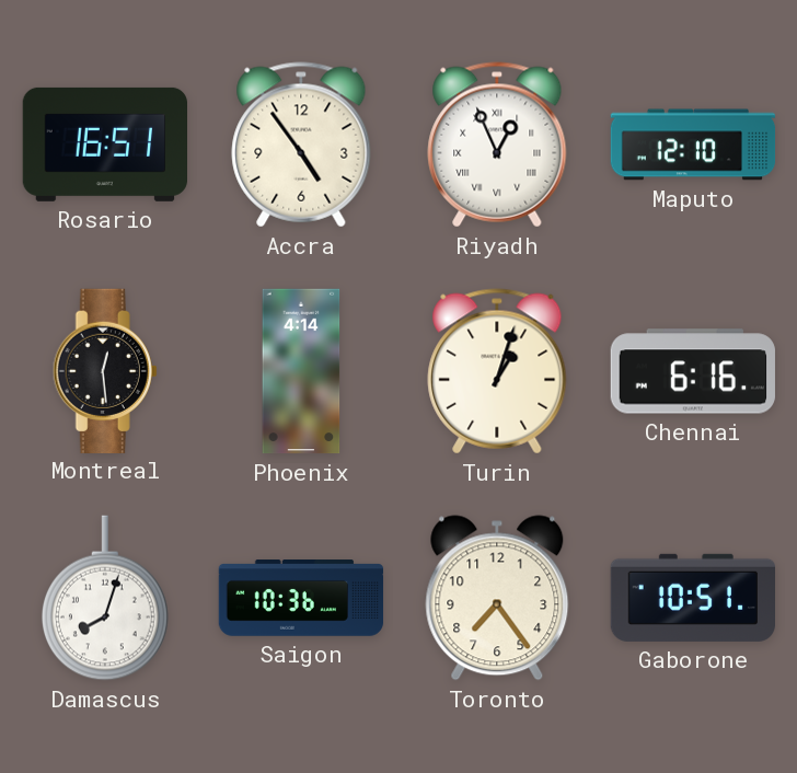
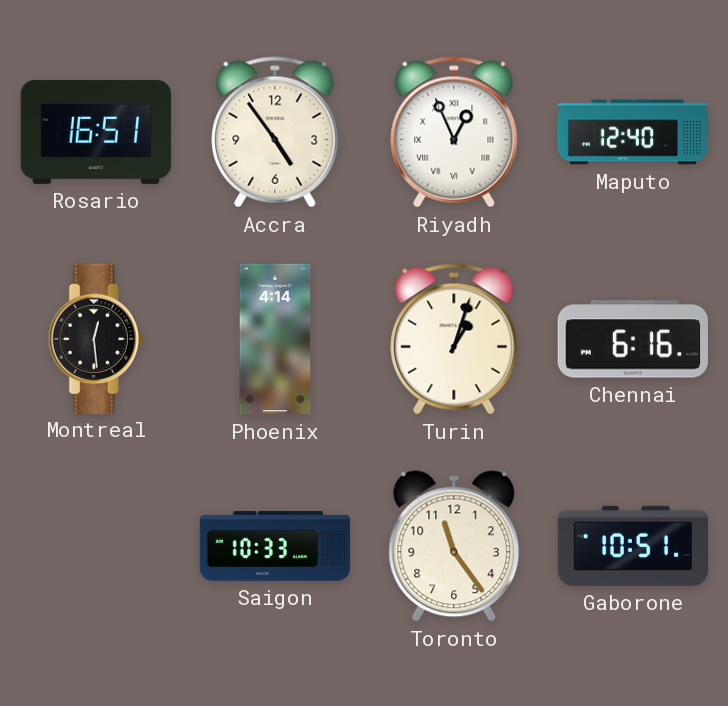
Maputo: 12:10 -> 12:40
Damascus: 8:03 -> none
Saigon: 10:36 -> 10:33
Toronto: 7:24 -> 11:24
